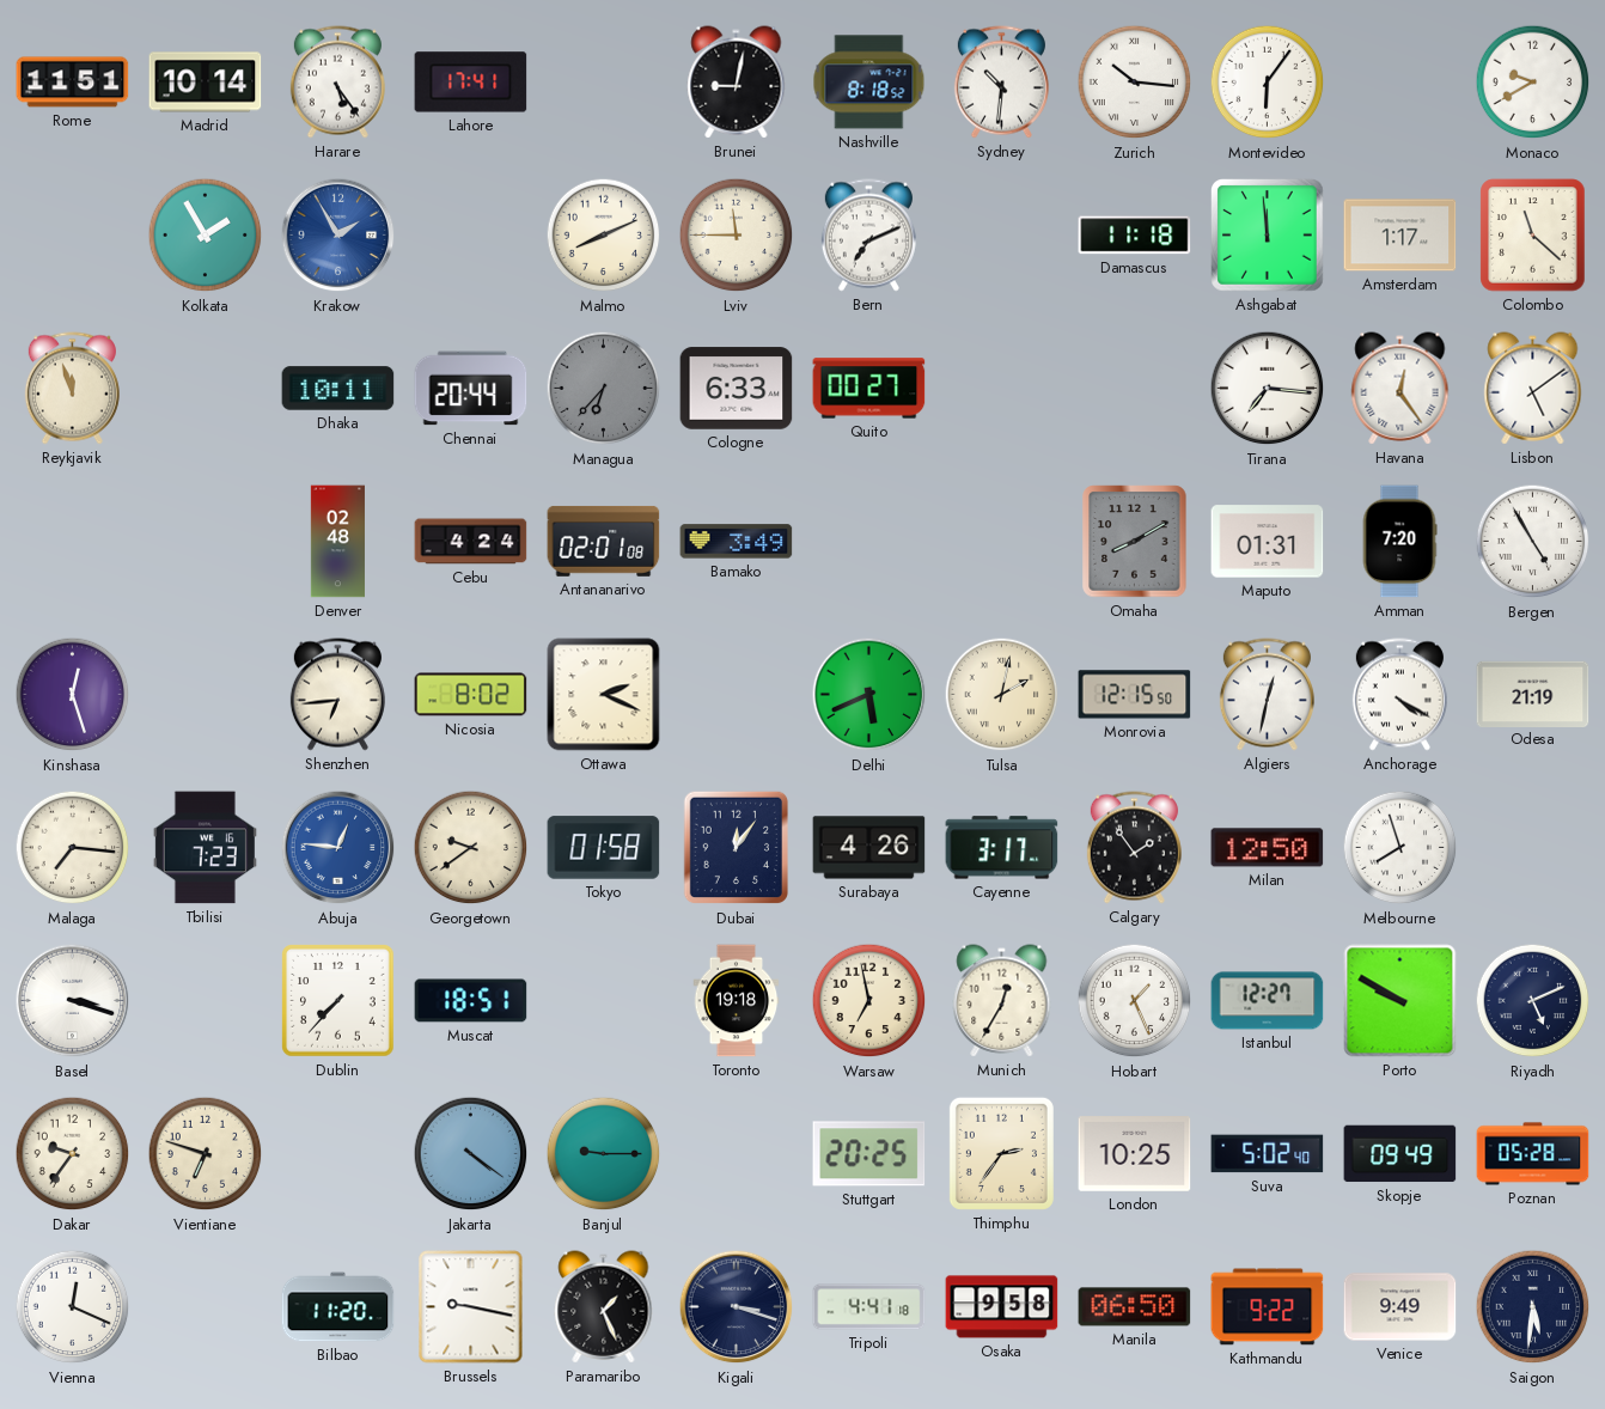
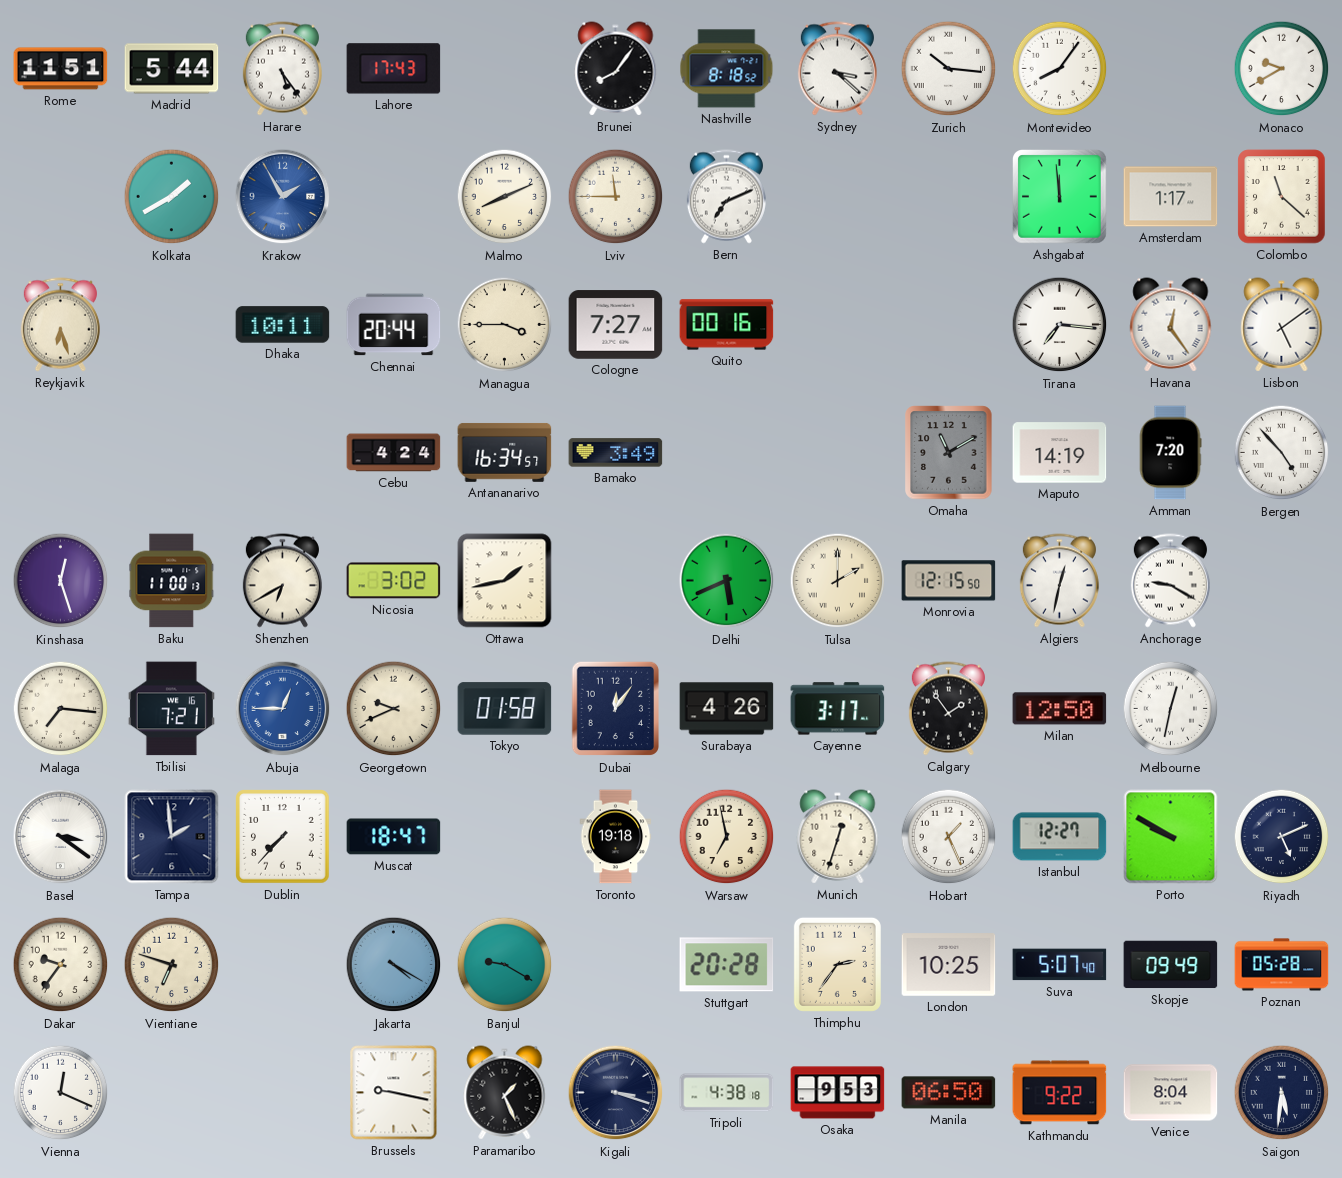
Madrid: 10:14 -> 5:44
Lahore: 17:41 -> 17:43
Brunei: 9:02 -> 8:06
Sydney: 10:31 -> 3:22
Montevideo: 6:06 -> 8:06
Kolkata: 1:55 -> 1:40
Damascus: 11:18 -> none
Reykjavik: 11:57 -> 6:27
Managua: 6:37 -> 3:45
Managua dial: grey -> cream
Cologne: 6:33 -> 7:27
Quito: 00:27 -> 00:16
Denver: 02:48 -> none
Antananarivo: 02:01 -> 16:34
Omaha: 8:10 -> 11:10
Maputo: 01:31 -> 14:19
Bergen: 4:55 -> 4:53
Baku: none -> 11:00
Shenzhen: 6:44 -> 6:40
Nicosia: 8:02 -> 3:02
Ottawa: 2:19 -> 1:43
Tulsa: 2:02 -> 2:00
Anchorage: 4:20 -> 9:20
Odesa: 21:19 -> none
Tbilisi: 7:23 -> 7:21
Abuja: 12:46 -> 12:45
Georgetown: 9:39 -> 9:41
Melbourne: 7:57 -> 12:32
Basel: 3:18 -> 3:21
Tampa: none -> 1:59
Muscat: 18:51 -> 18:47
Munich: 12:35 -> 12:33
Jakarta: 4:21 -> 4:20
Banjul: 9:15 -> 9:20
Stuttgart: 20:25 -> 20:28
Suva: 5:02 -> 5:07
Bilbao: 11:20 -> none
Tripoli: 4:41 -> 4:38
Osaka: 9:58 -> 9:53
Venice: 9:49 -> 8:04
